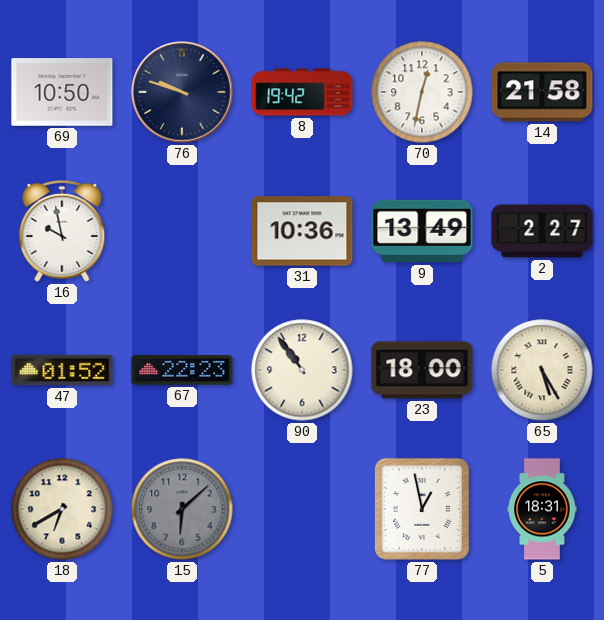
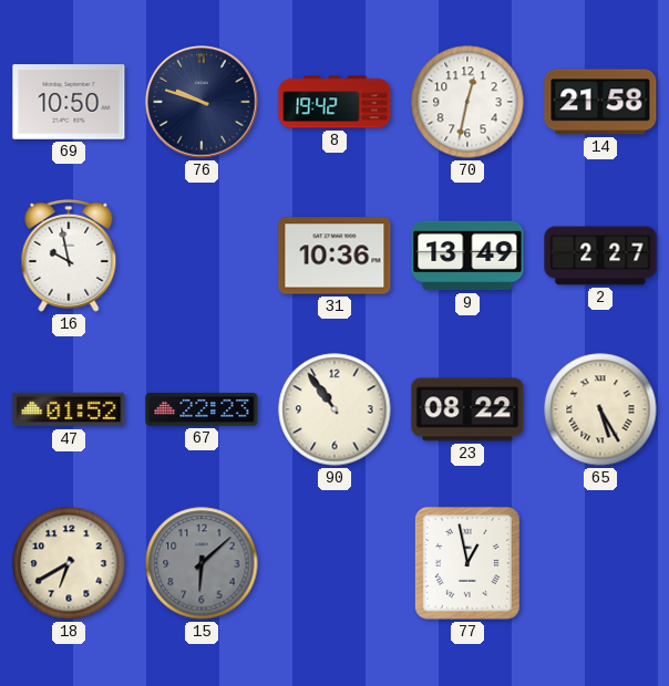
23: 18:00 -> 08:22
5: 18:31 -> none
